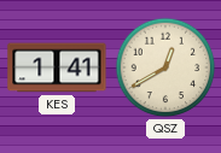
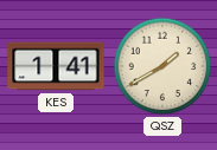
QSZ: 12:40 -> 1:40
